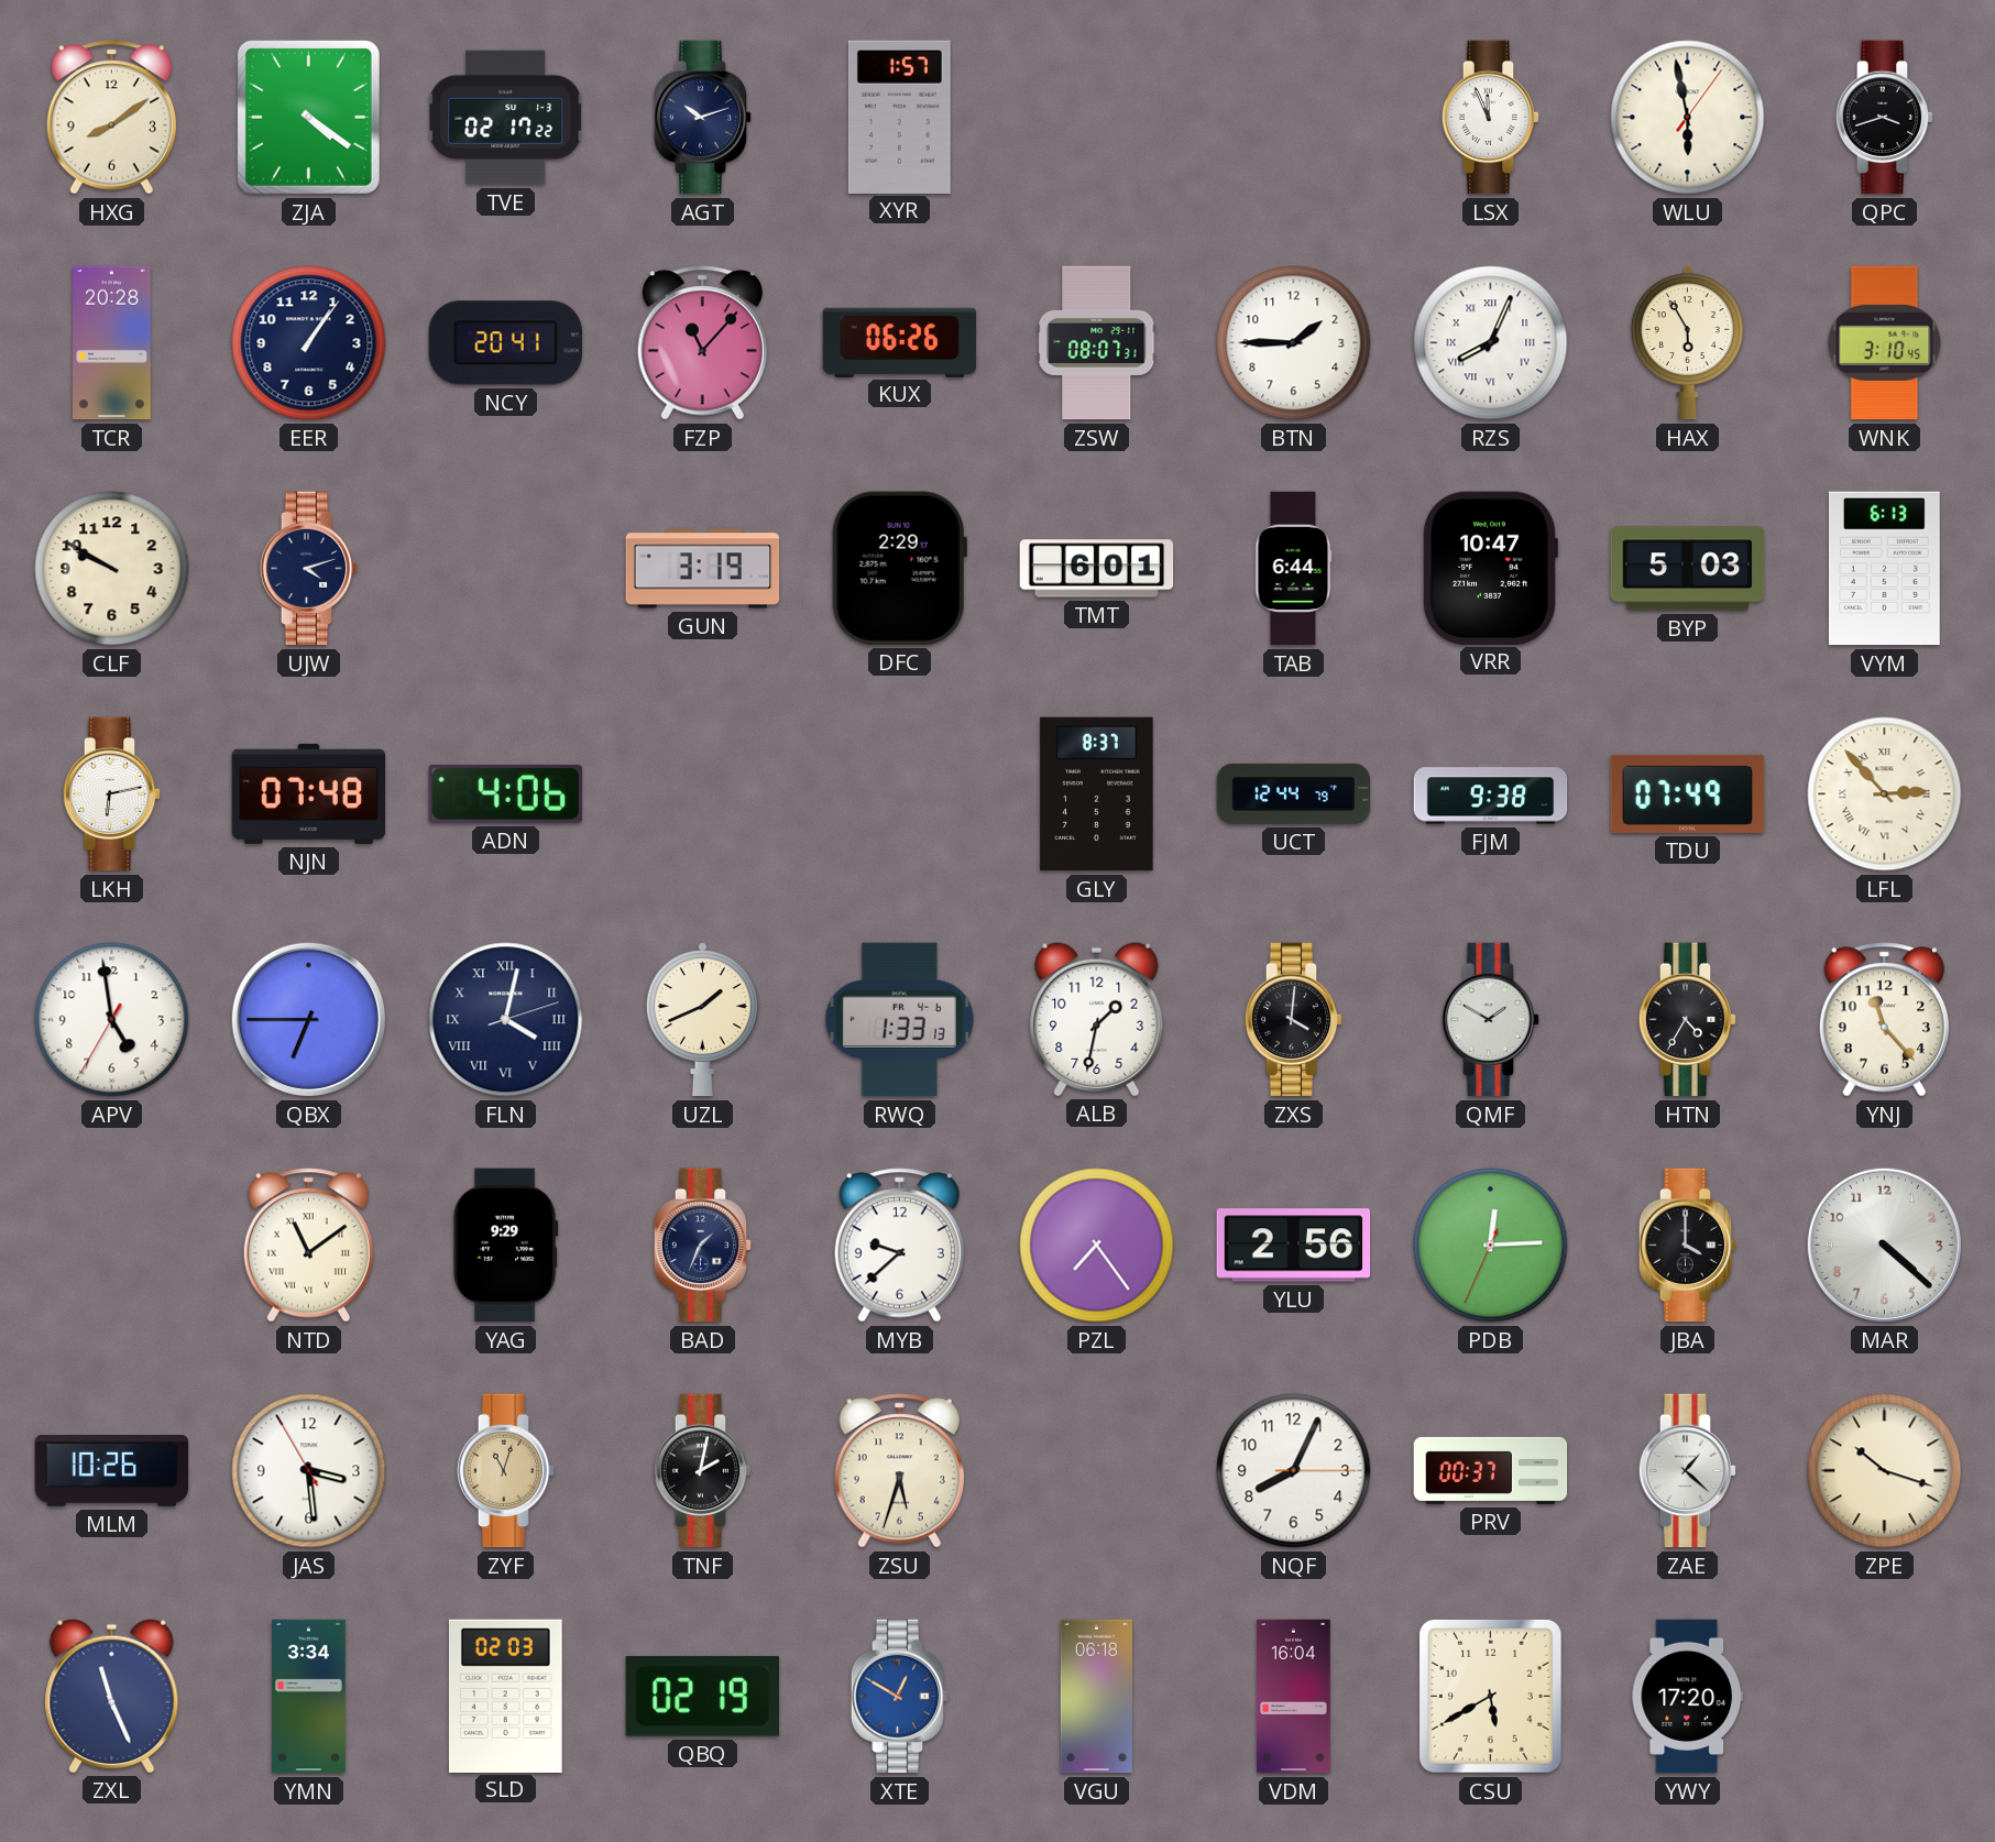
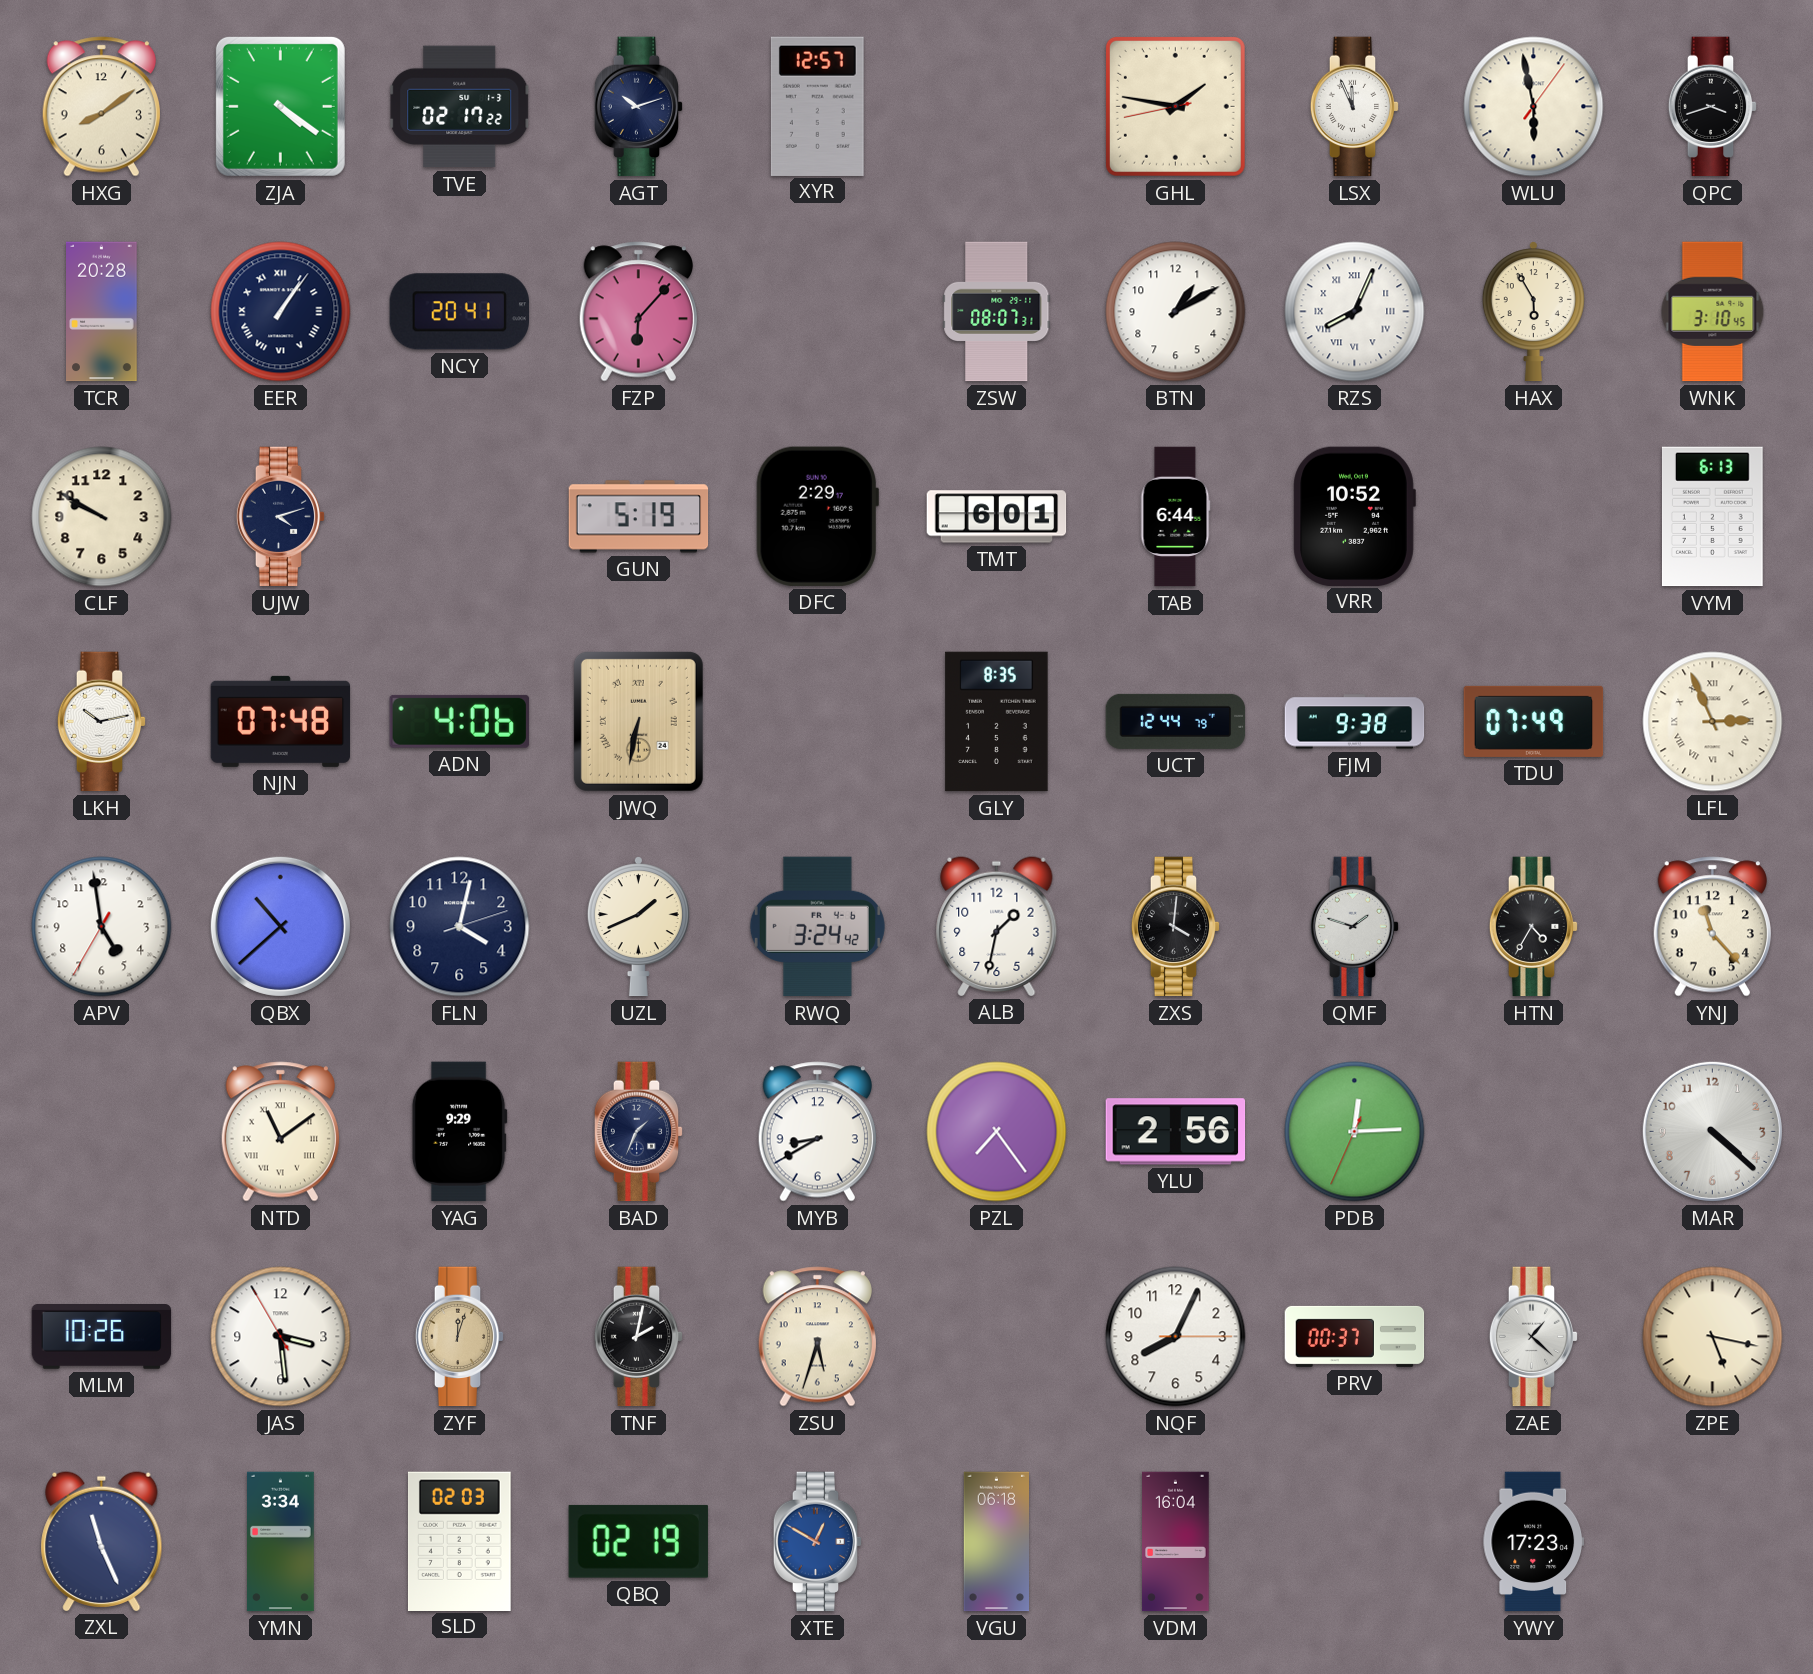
XYR: 1:57 -> 12:57
GHL: none -> 1:46
EER numerals: Arabic -> Roman
FZP: 11:07 -> 6:07
KUX: 06:26 -> none
BTN: 1:45 -> 1:10
GUN: 3:19 -> 5:19
VRR: 10:47 -> 10:52
BYP: 5:03 -> none
LKH: 6:13 -> 10:13
JWQ: none -> 6:32
GLY: 8:37 -> 8:35
LFL: 2:53 -> 2:56
QBX: 6:45 -> 10:38
FLN numerals: Roman -> Arabic
RWQ: 1:33 -> 3:24
QMF: 1:50 -> 1:48
MYB: 9:38 -> 8:40
JBA: 4:00 -> none
ZYF: 11:03 -> 12:03
ZPE: 10:18 -> 5:17
CSU: 5:40 -> none
YWY: 17:20 -> 17:23
